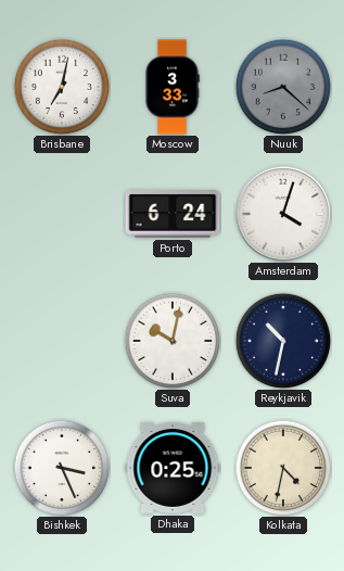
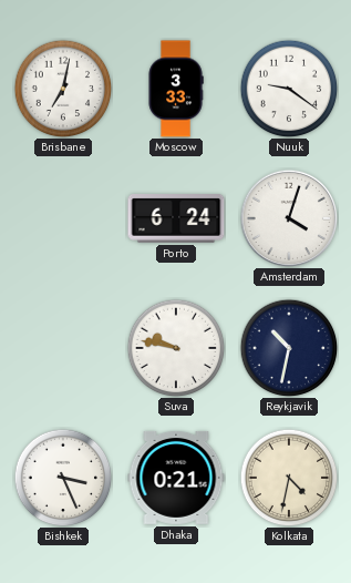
Nuuk: 8:22 -> 9:21
Nuuk dial: grey -> white
Suva: 10:02 -> 9:47
Dhaka: 0:25 -> 0:21
